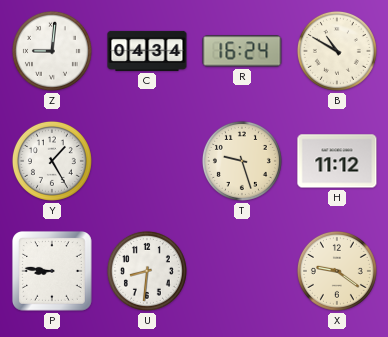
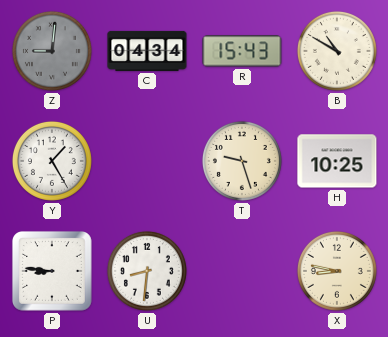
Z dial: white -> grey
R: 16:24 -> 15:43
H: 11:12 -> 10:25
X: 9:21 -> 8:47
